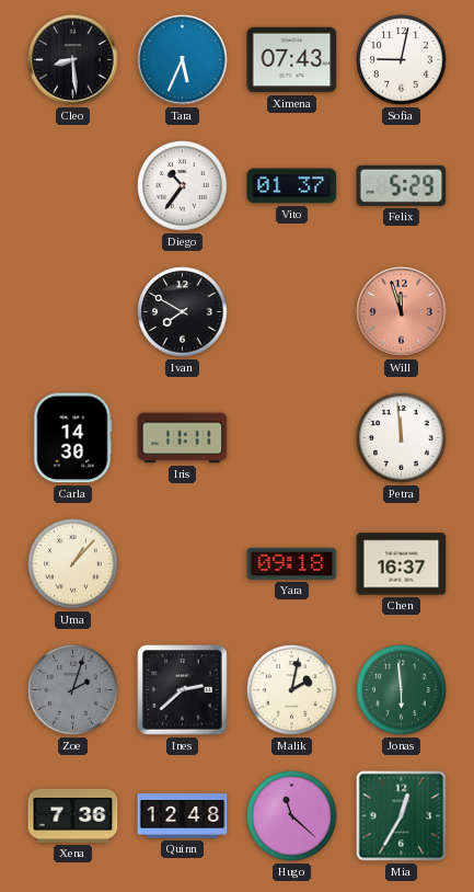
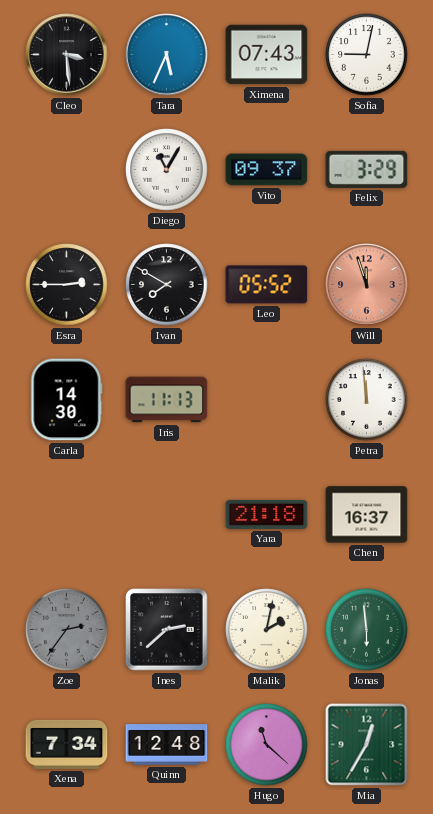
Cleo: 8:29 -> 3:29
Diego: 10:36 -> 11:05
Vito: 01:37 -> 09:37
Felix: 5:29 -> 3:29
Esra: none -> 2:45
Leo: none -> 05:52
Iris: 11:11 -> 11:13
Uma: 1:07 -> none
Yara: 09:18 -> 21:18
Zoe: 2:03 -> 2:36
Xena: 7:36 -> 7:34
